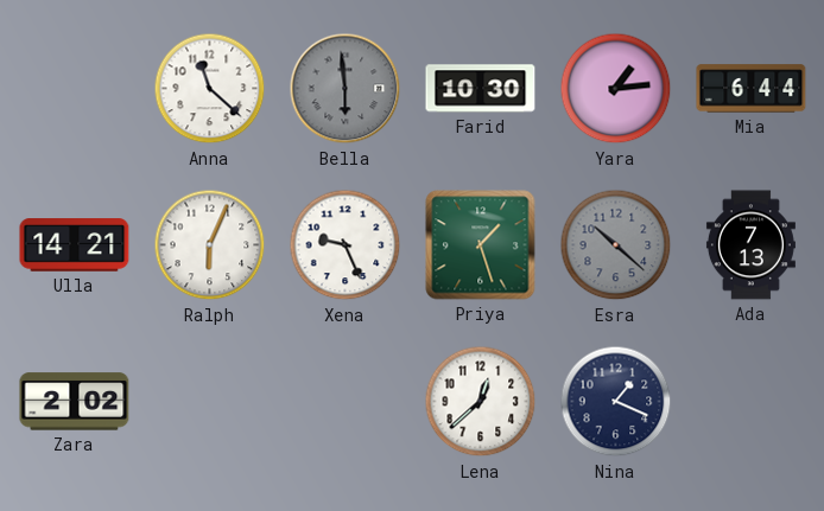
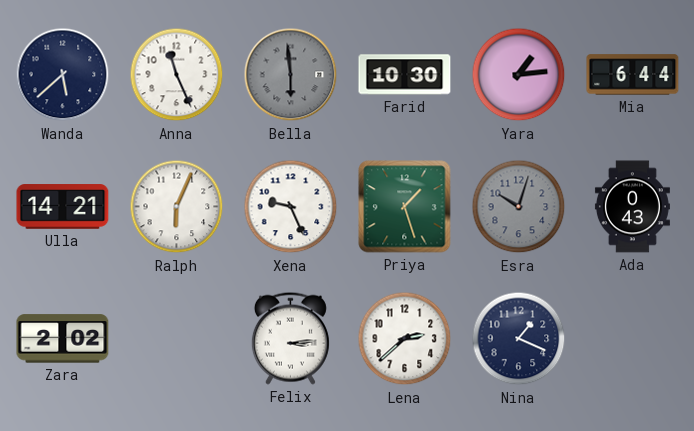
Wanda: none -> 5:38
Anna: 11:22 -> 11:26
Esra: 10:22 -> 10:03
Ada: 7:13 -> 0:43
Felix: none -> 3:14
Lena: 12:38 -> 2:38
